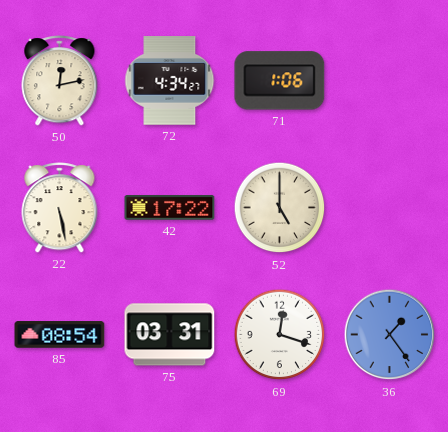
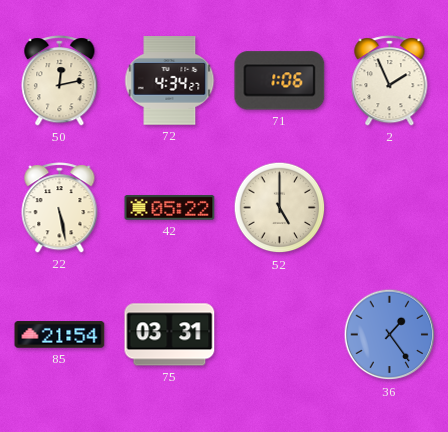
2: none -> 1:56
42: 17:22 -> 05:22
85: 08:54 -> 21:54
69: 12:18 -> none
